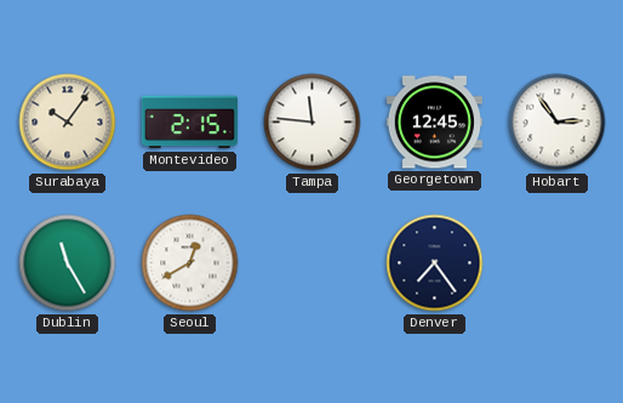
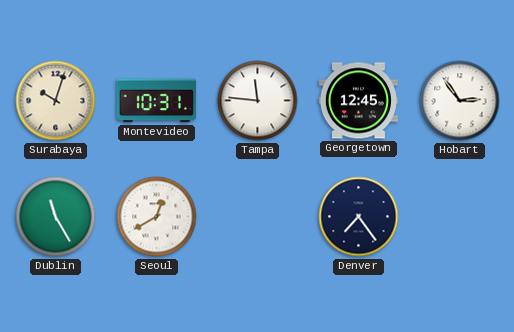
Surabaya: 10:06 -> 10:03
Montevideo: 2:15 -> 10:31
